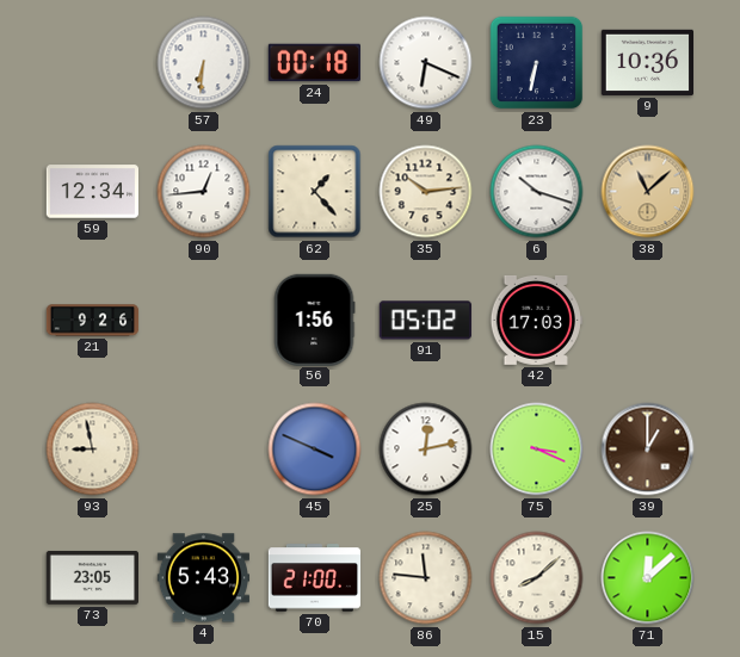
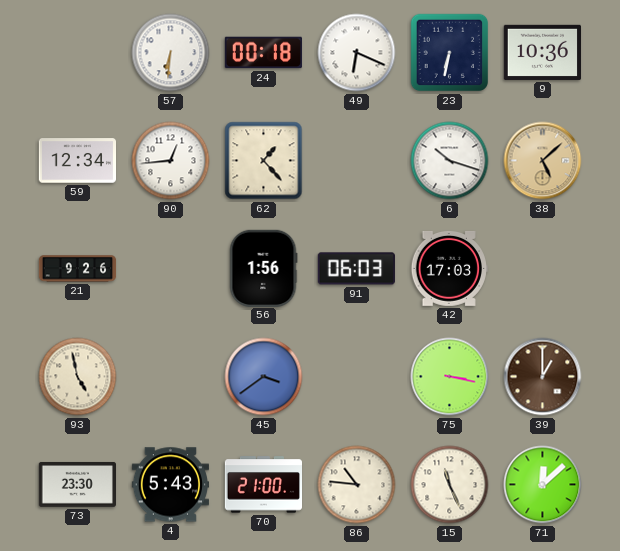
35: 10:14 -> none
38: 11:08 -> 5:08
91: 05:02 -> 06:03
93: 8:58 -> 4:58
45: 3:49 -> 3:39
25: 12:13 -> none
75: 3:19 -> 3:17
73: 23:05 -> 23:30
86: 11:46 -> 10:46
15: 8:08 -> 11:26
